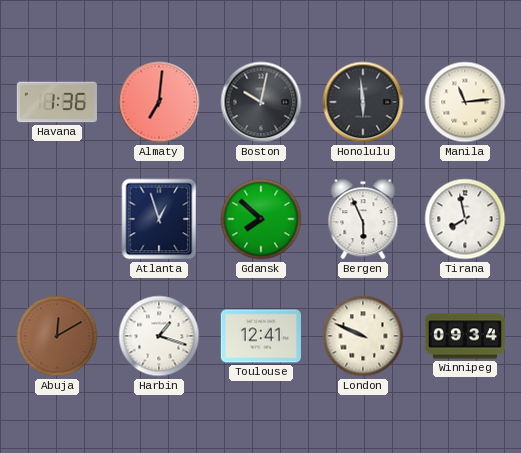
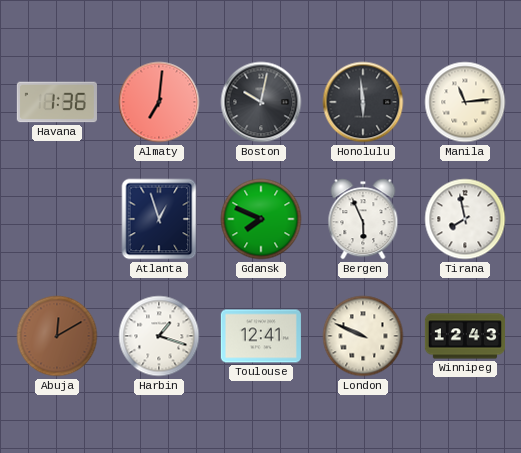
Gdansk: 7:52 -> 7:49
Winnipeg: 09:34 -> 12:43
